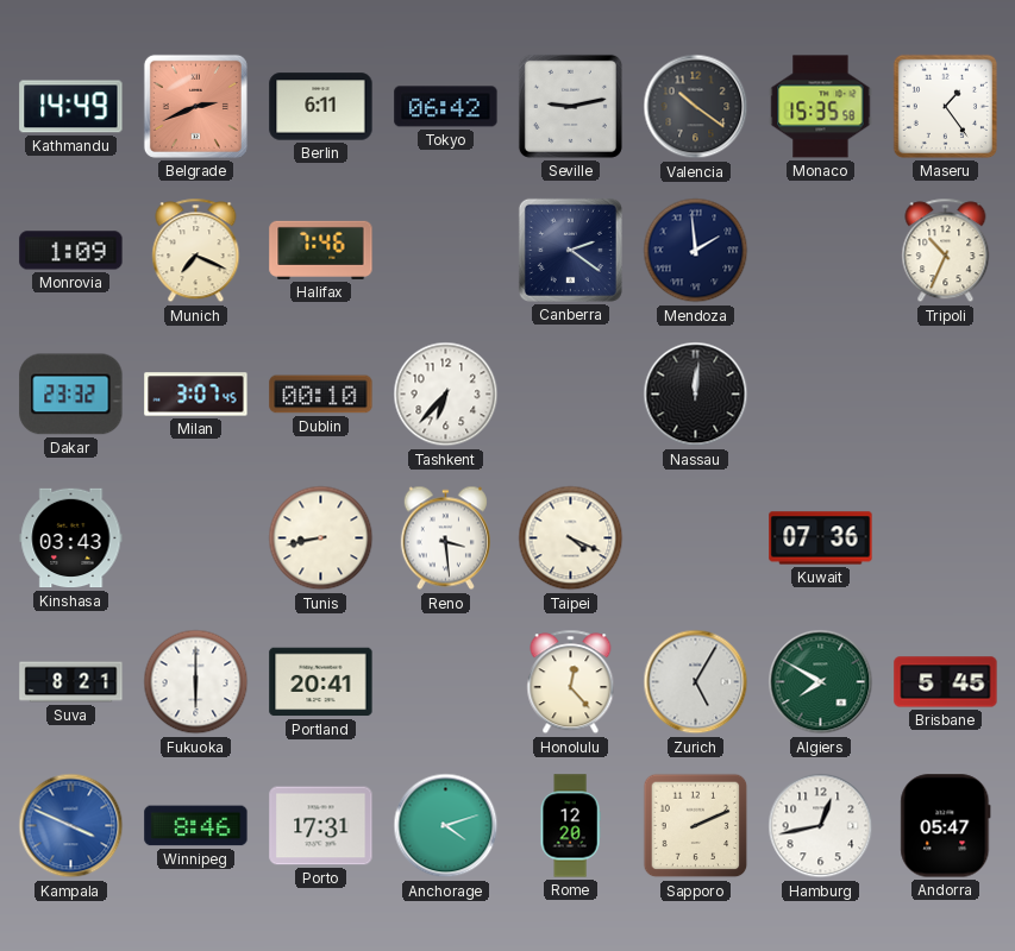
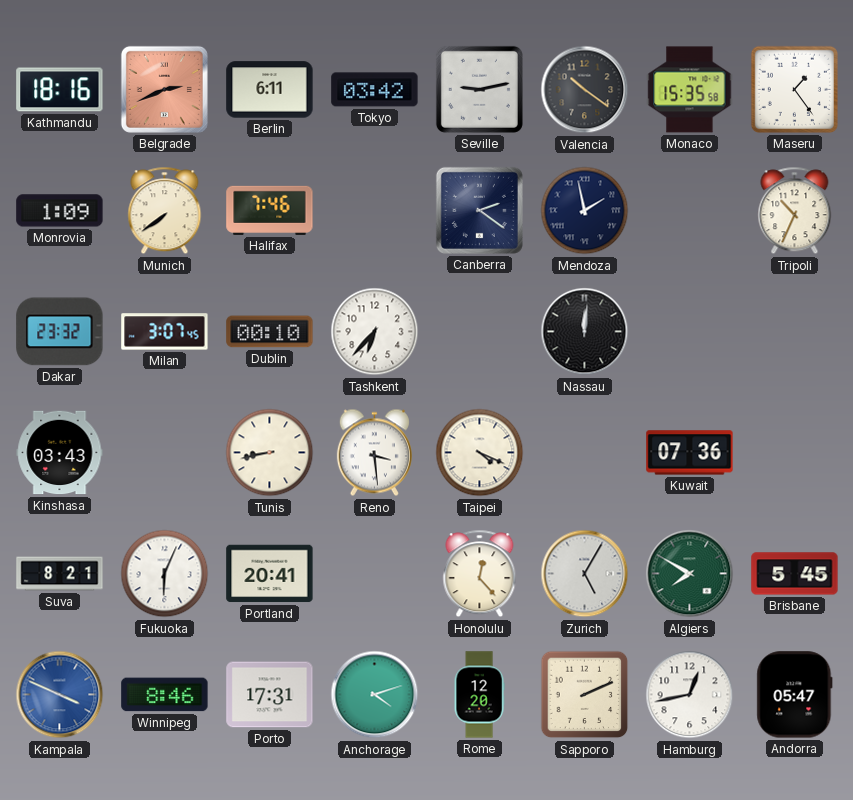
Kathmandu: 14:49 -> 18:16
Tokyo: 06:42 -> 03:42
Munich: 7:19 -> 7:39
Mendoza: 1:59 -> 1:58
Fukuoka: 6:00 -> 6:04
